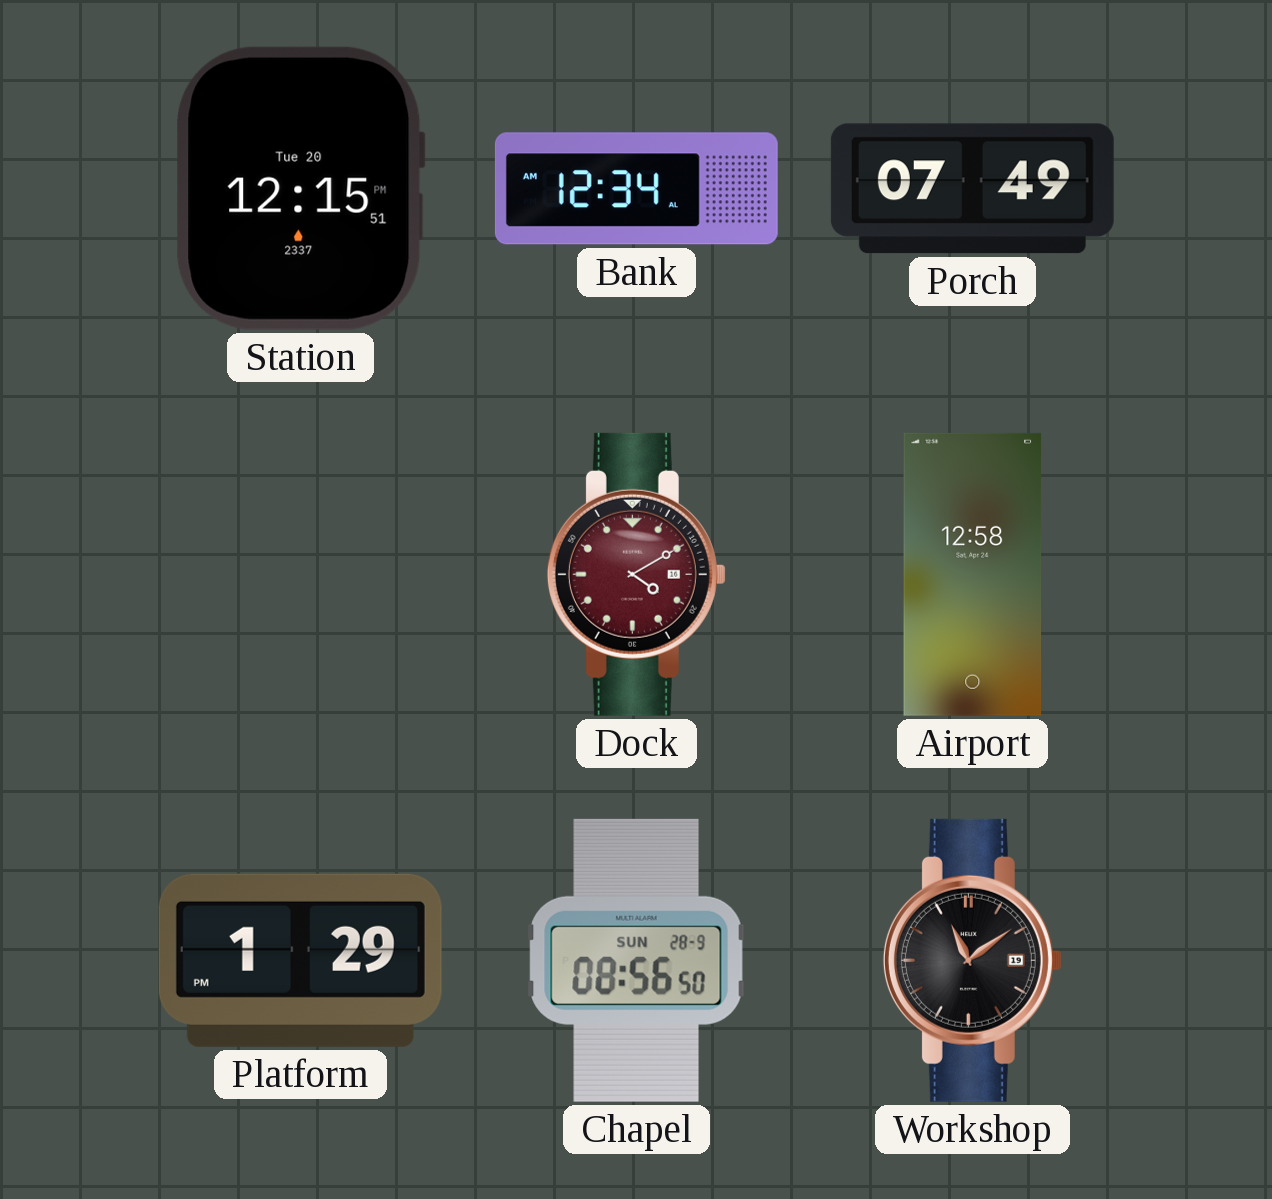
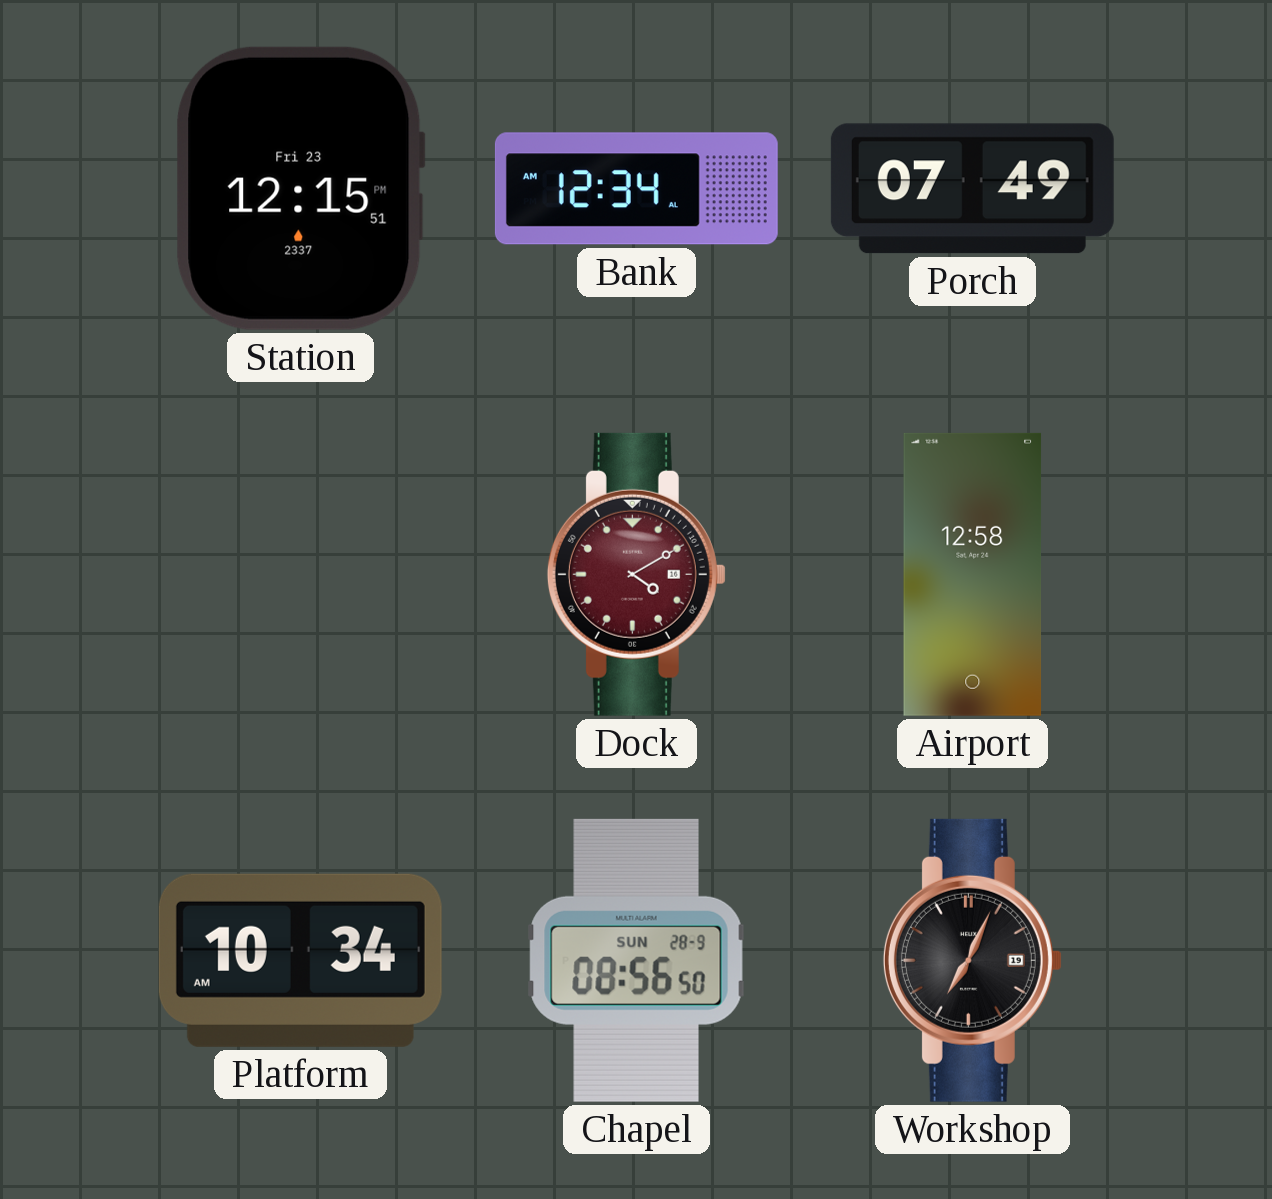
Station date: Tue 20 -> Fri 23
Platform: 1:29 -> 10:34
Workshop: 11:09 -> 7:04
